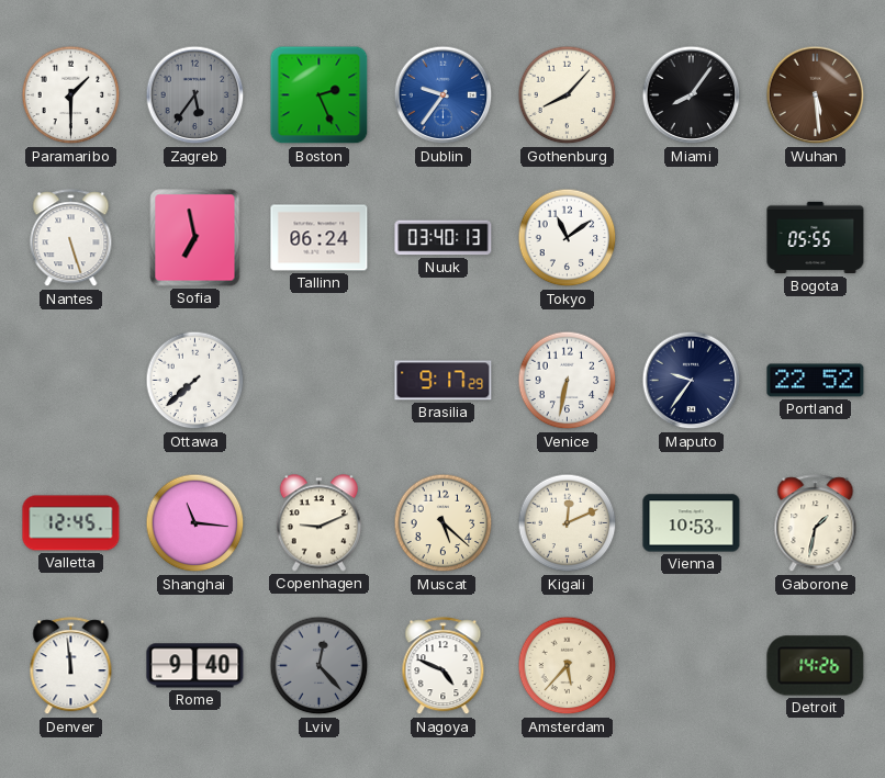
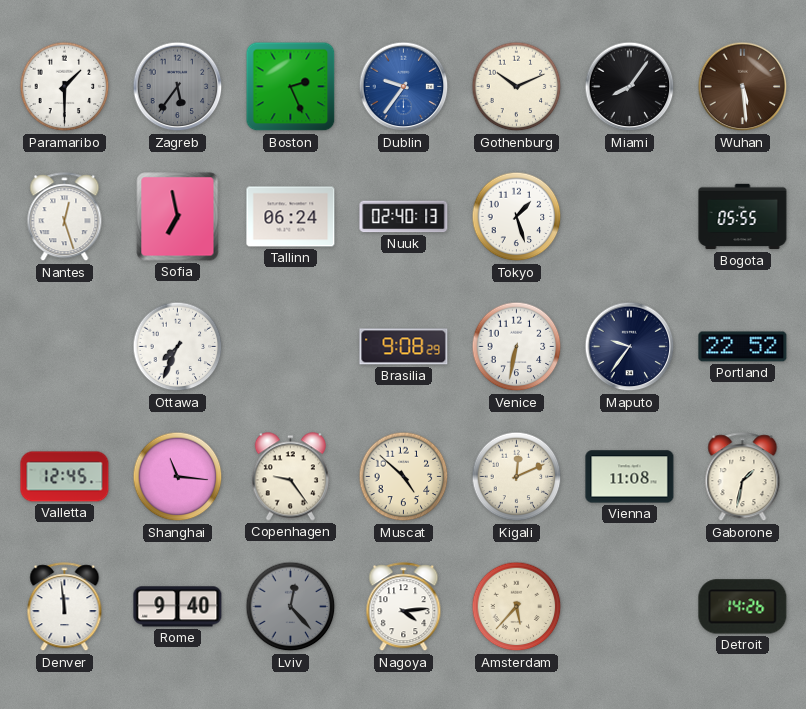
Gothenburg: 8:07 -> 10:11
Nantes: 5:27 -> 12:27
Nuuk: 03:40 -> 02:40
Tokyo: 11:09 -> 1:27
Ottawa: 7:38 -> 7:34
Brasilia: 9:17 -> 9:08
Copenhagen: 9:11 -> 9:24
Muscat: 5:22 -> 4:52
Vienna: 10:53 -> 11:08
Nagoya: 4:49 -> 4:14
